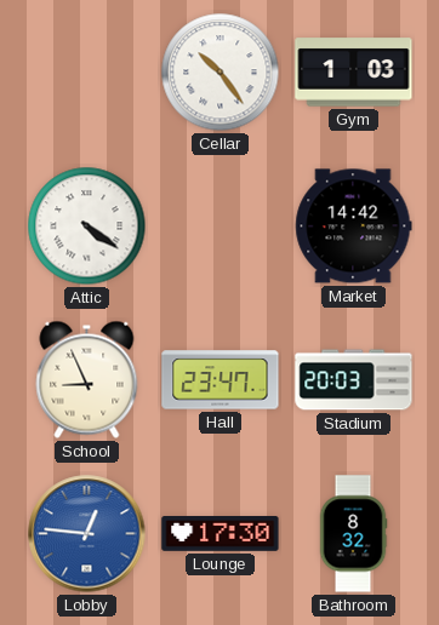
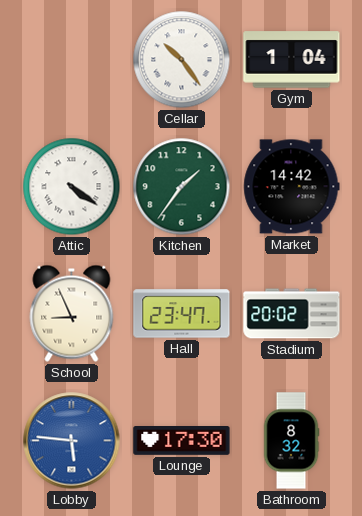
Gym: 1:03 -> 1:04
Kitchen: none -> 1:36
Stadium: 20:03 -> 20:02
Lobby: 12:46 -> 5:46
